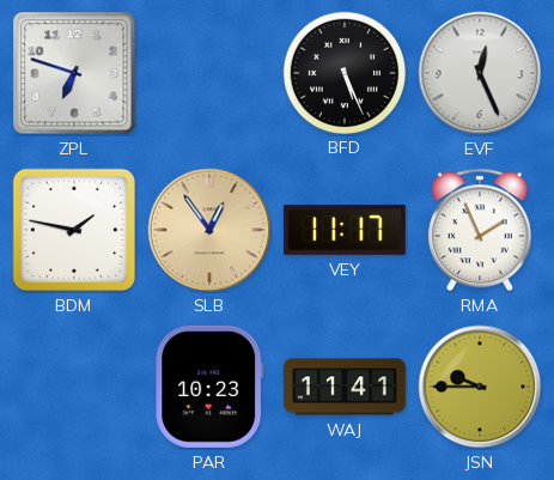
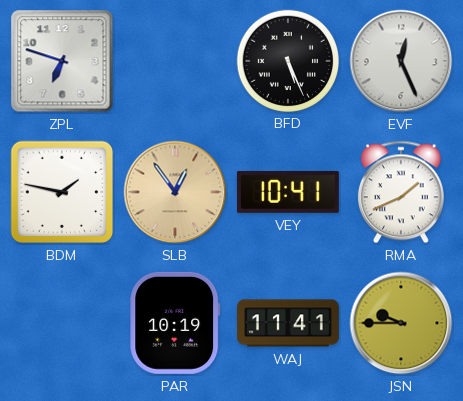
VEY: 11:17 -> 10:41
RMA: 1:56 -> 1:41
PAR: 10:23 -> 10:19
